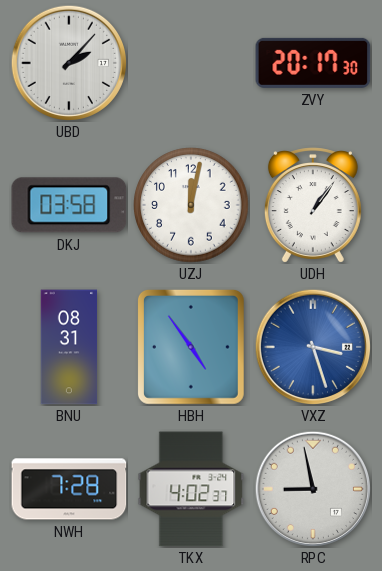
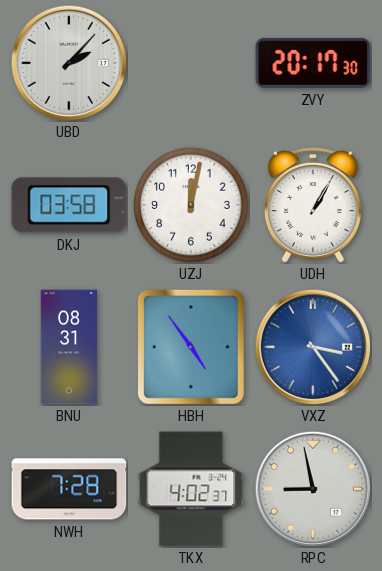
UDH: 1:06 -> 1:05
VXZ: 3:27 -> 3:24
